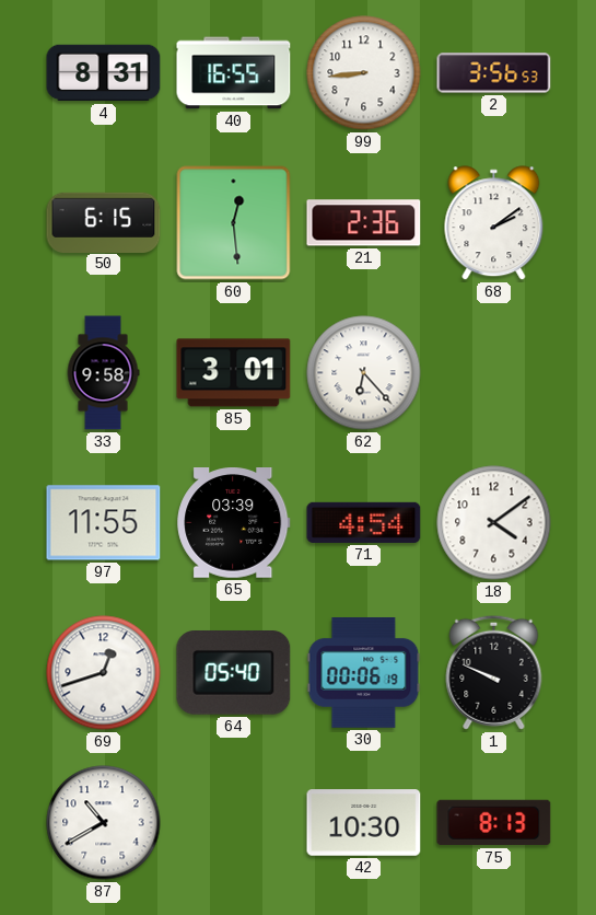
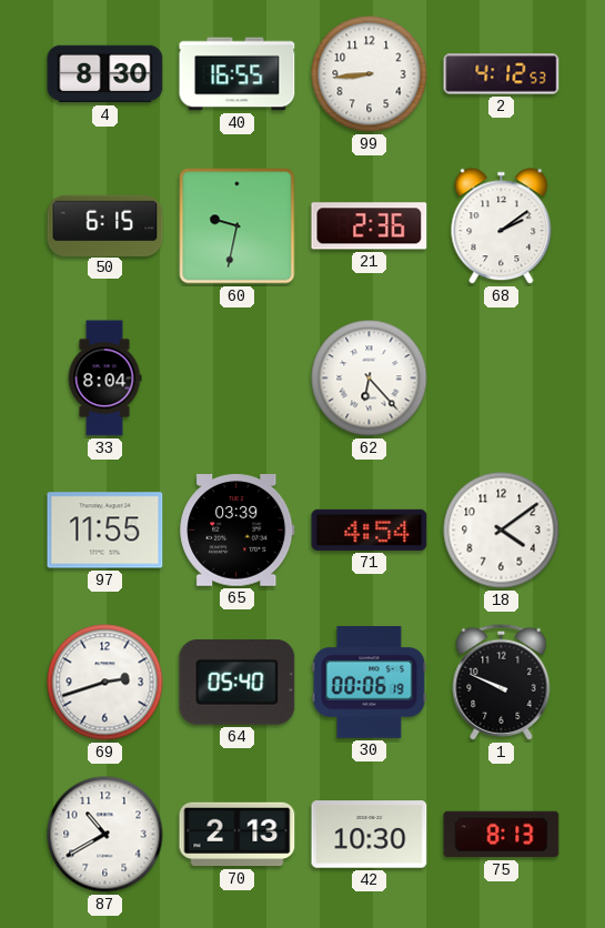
4: 8:31 -> 8:30
2: 3:56 -> 4:12
60: 12:29 -> 9:32
33: 9:58 -> 8:04
85: 3:01 -> none
69: 12:42 -> 2:42
70: none -> 2:13
